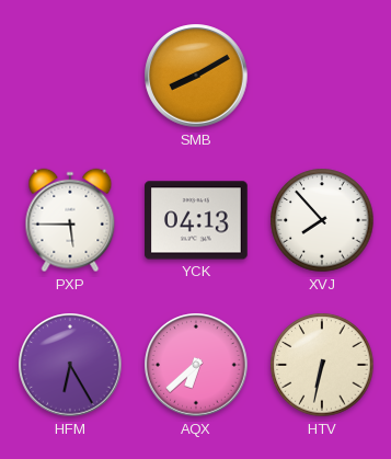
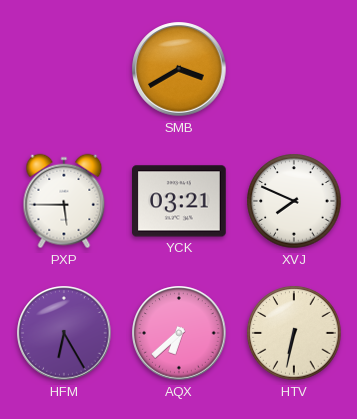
SMB: 8:10 -> 3:40
YCK: 04:13 -> 03:21
XVJ: 7:53 -> 7:49
